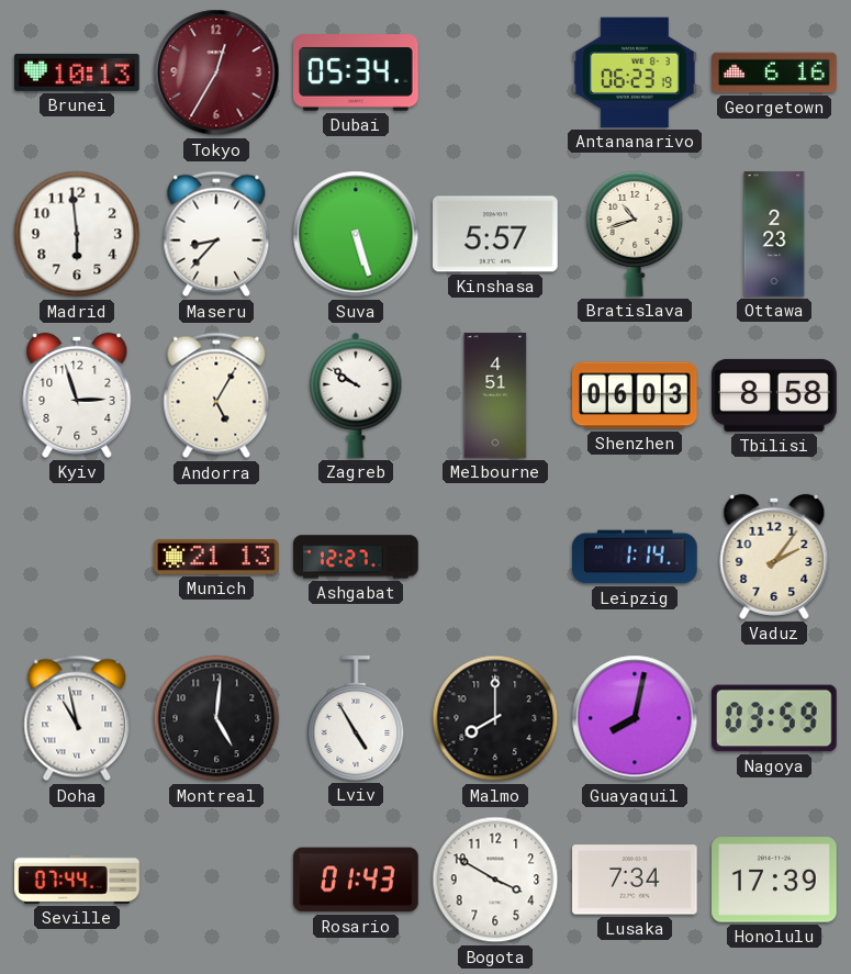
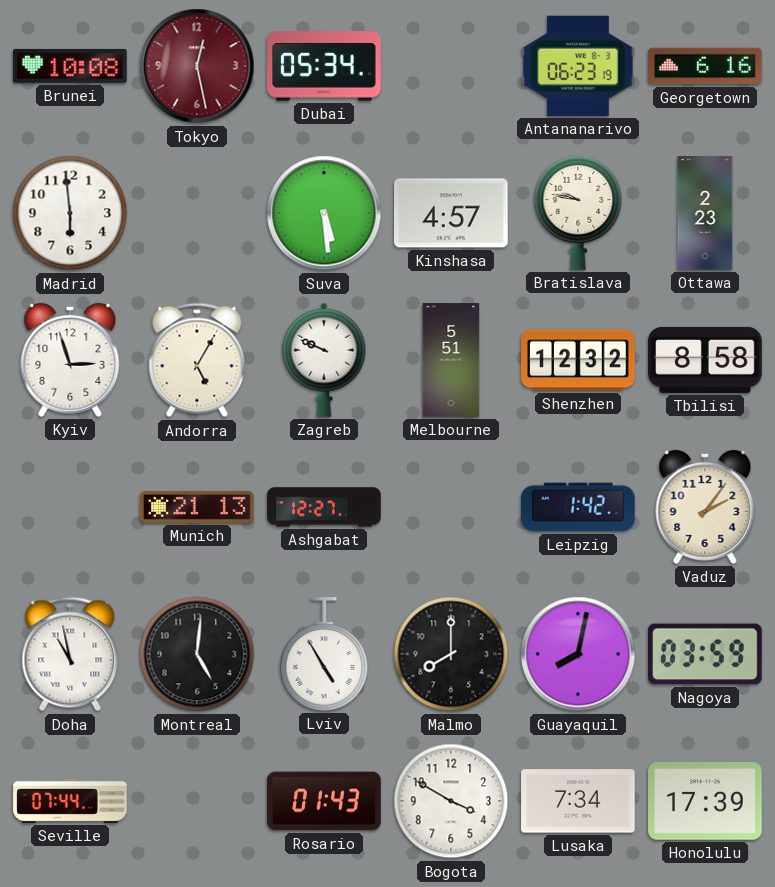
Brunei: 10:13 -> 10:08
Tokyo: 12:35 -> 12:28
Maseru: 8:37 -> none
Suva: 5:27 -> 5:29
Kinshasa: 5:57 -> 4:57
Bratislava: 10:42 -> 9:47
Zagreb: 9:51 -> 9:49
Melbourne: 4:51 -> 5:51
Shenzhen: 06:03 -> 12:32
Leipzig: 1:14 -> 1:42
